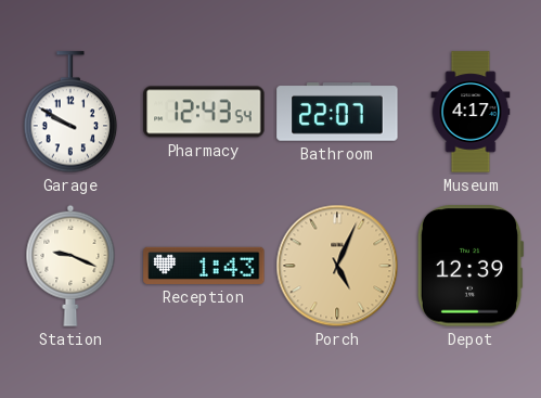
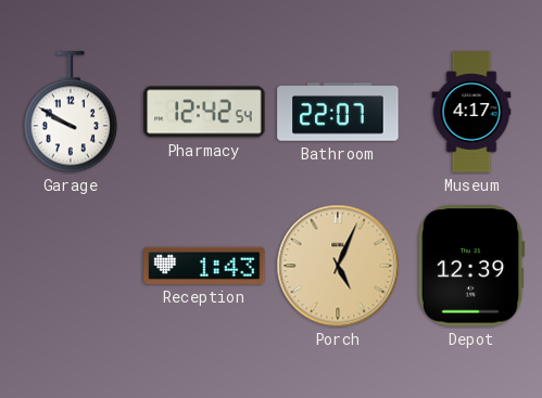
Pharmacy: 12:43 -> 12:42
Station: 9:19 -> none
